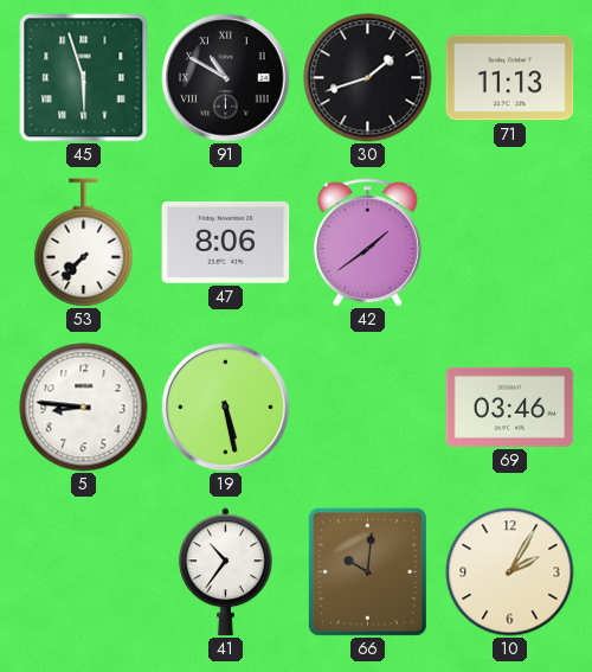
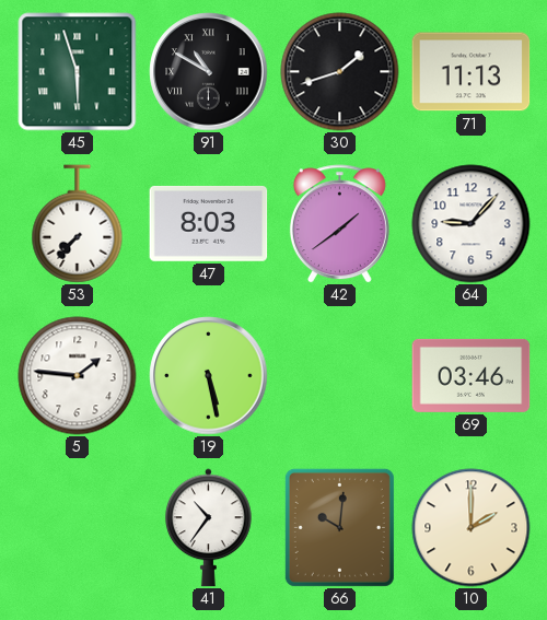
47: 8:06 -> 8:03
64: none -> 9:07
5: 8:46 -> 1:46
10: 2:05 -> 2:00
